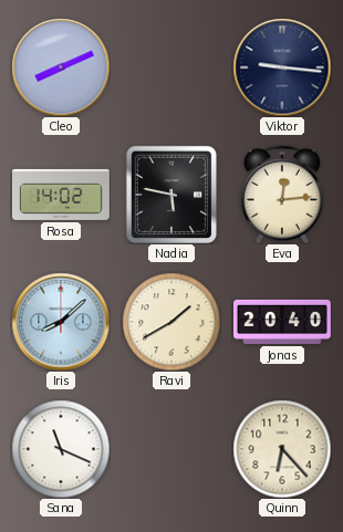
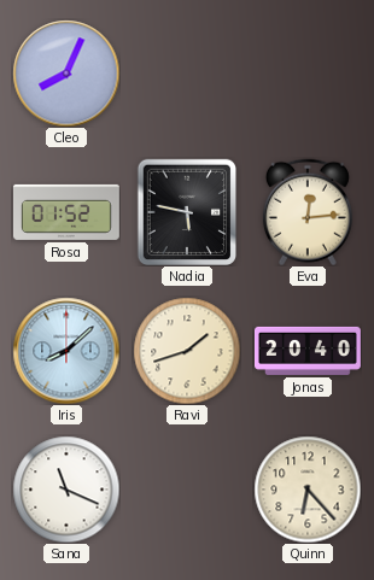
Cleo: 8:11 -> 8:04
Viktor: 9:16 -> none
Rosa: 14:02 -> 01:52
Ravi: 1:40 -> 1:42
